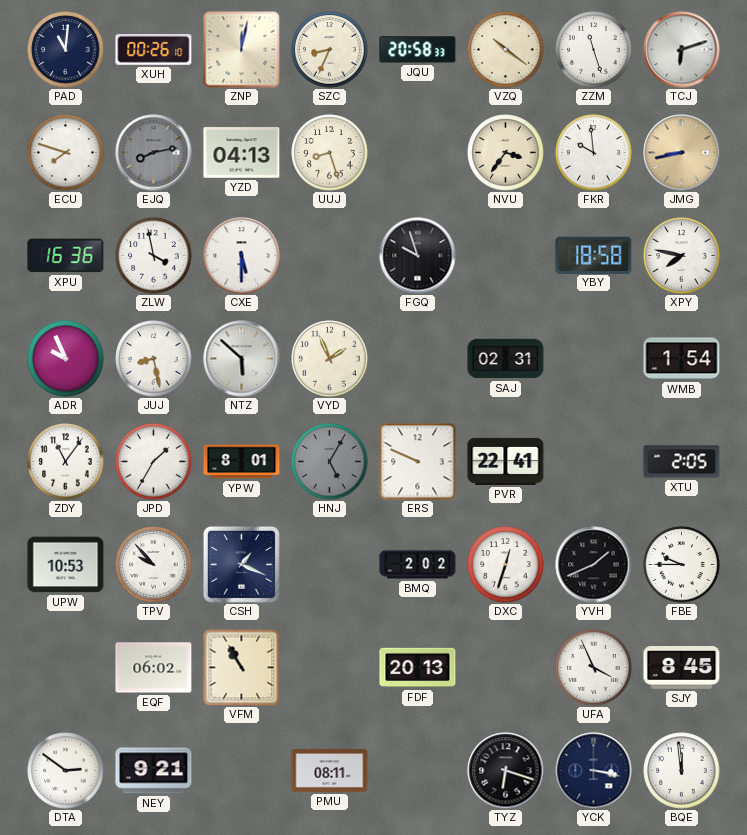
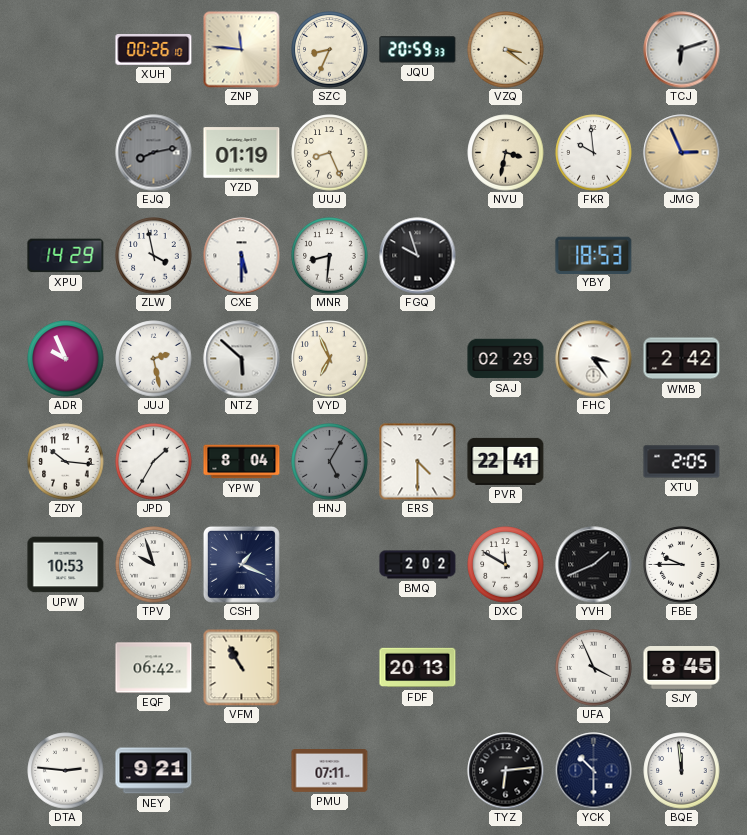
PAD: 11:01 -> none
ZNP: 12:02 -> 11:46
JQU: 20:58 -> 20:59
VZQ: 10:21 -> 3:21
ZZM: 11:27 -> none
ECU: 7:48 -> none
YZD: 04:13 -> 01:19
UUJ: 8:27 -> 8:26
NVU: 3:36 -> 3:32
JMG: 8:43 -> 2:56
XPU: 16:36 -> 14:29
MNR: none -> 8:31
YBY: 18:58 -> 18:53
XPY: 7:47 -> none
JUJ: 8:28 -> 2:28
VYD: 1:56 -> 6:56
SAJ: 02:31 -> 02:29
FHC: none -> 3:24
WMB: 1:54 -> 2:42
ZDY: 11:06 -> 10:16
YPW: 8:01 -> 8:04
ERS: 9:49 -> 4:30
TPV: 9:53 -> 9:57
DXC: 12:33 -> 11:50
EQF: 06:02 -> 06:42
DTA: 2:51 -> 2:46
PMU: 08:11 -> 07:11
TYZ: 6:18 -> 6:14
YCK: 3:17 -> 10:30
